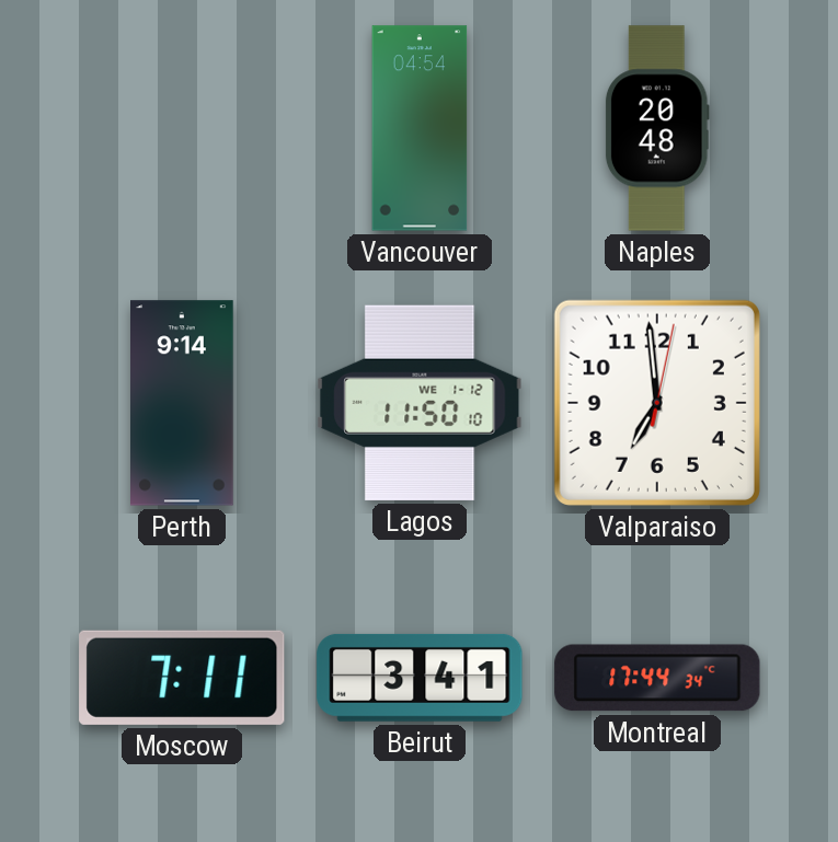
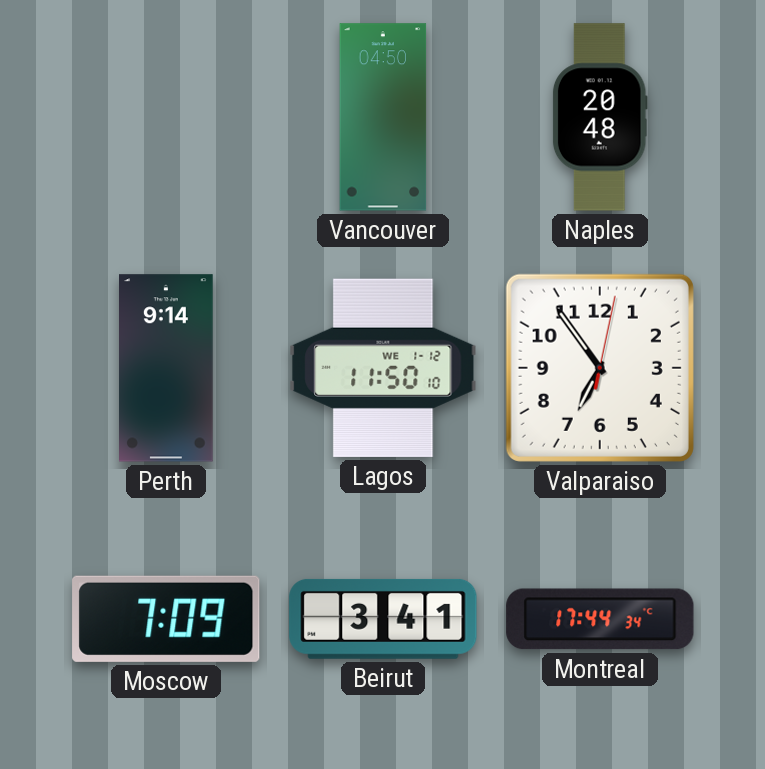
Vancouver: 04:54 -> 04:50
Valparaiso: 6:59 -> 6:54
Moscow: 7:11 -> 7:09
